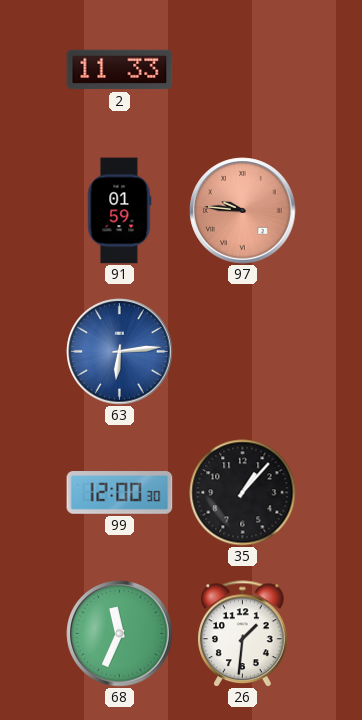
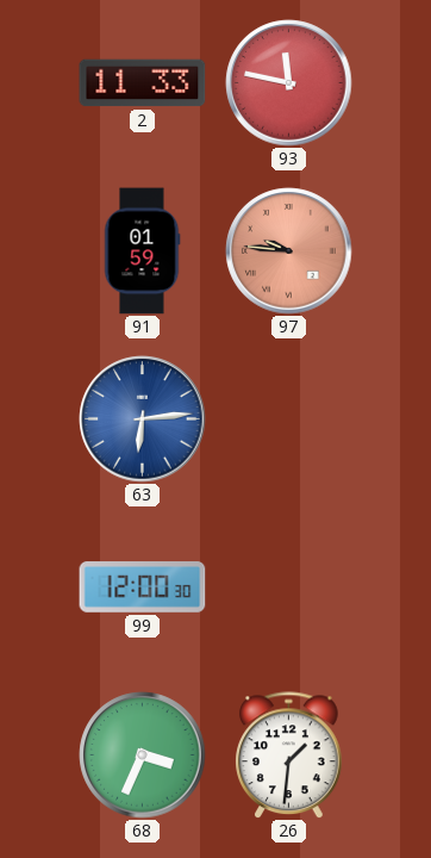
93: none -> 11:47
35: 1:07 -> none
68: 11:34 -> 3:34
